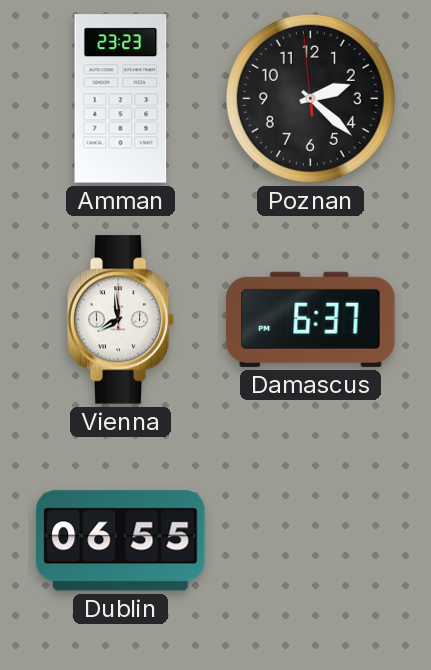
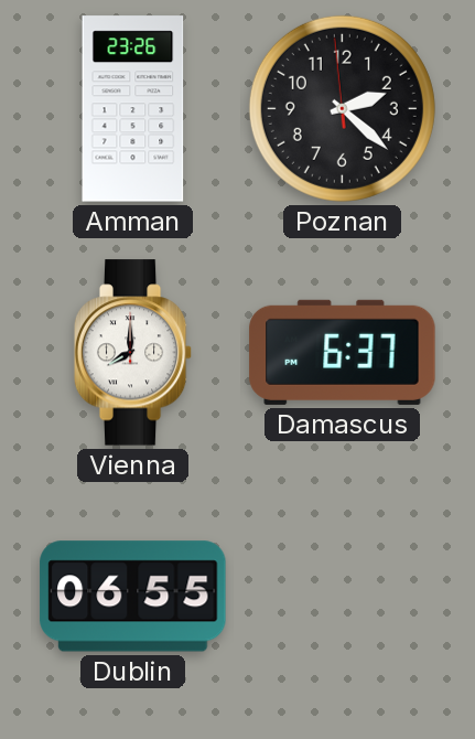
Amman: 23:23 -> 23:26
Vienna: 7:59 -> 8:00
